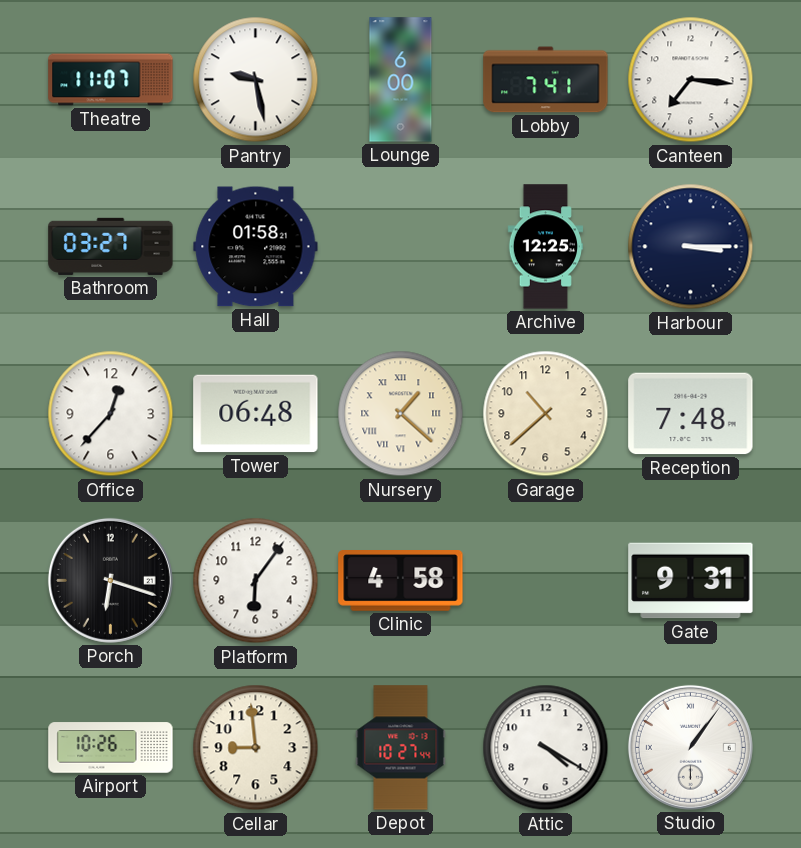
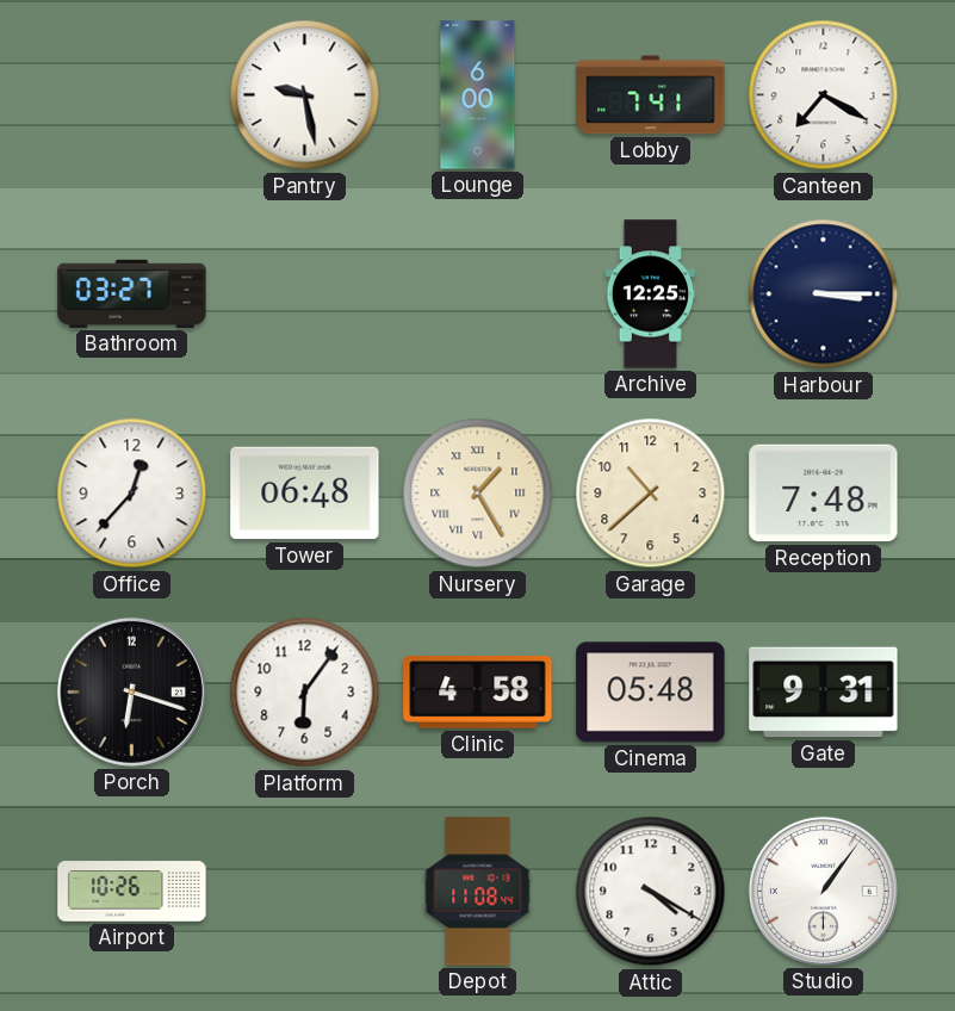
Theatre: 11:07 -> none
Canteen: 7:16 -> 7:20
Hall: 01:58 -> none
Nursery: 1:22 -> 1:25
Cinema: none -> 05:48
Cellar: 8:59 -> none
Depot: 10:27 -> 11:08
